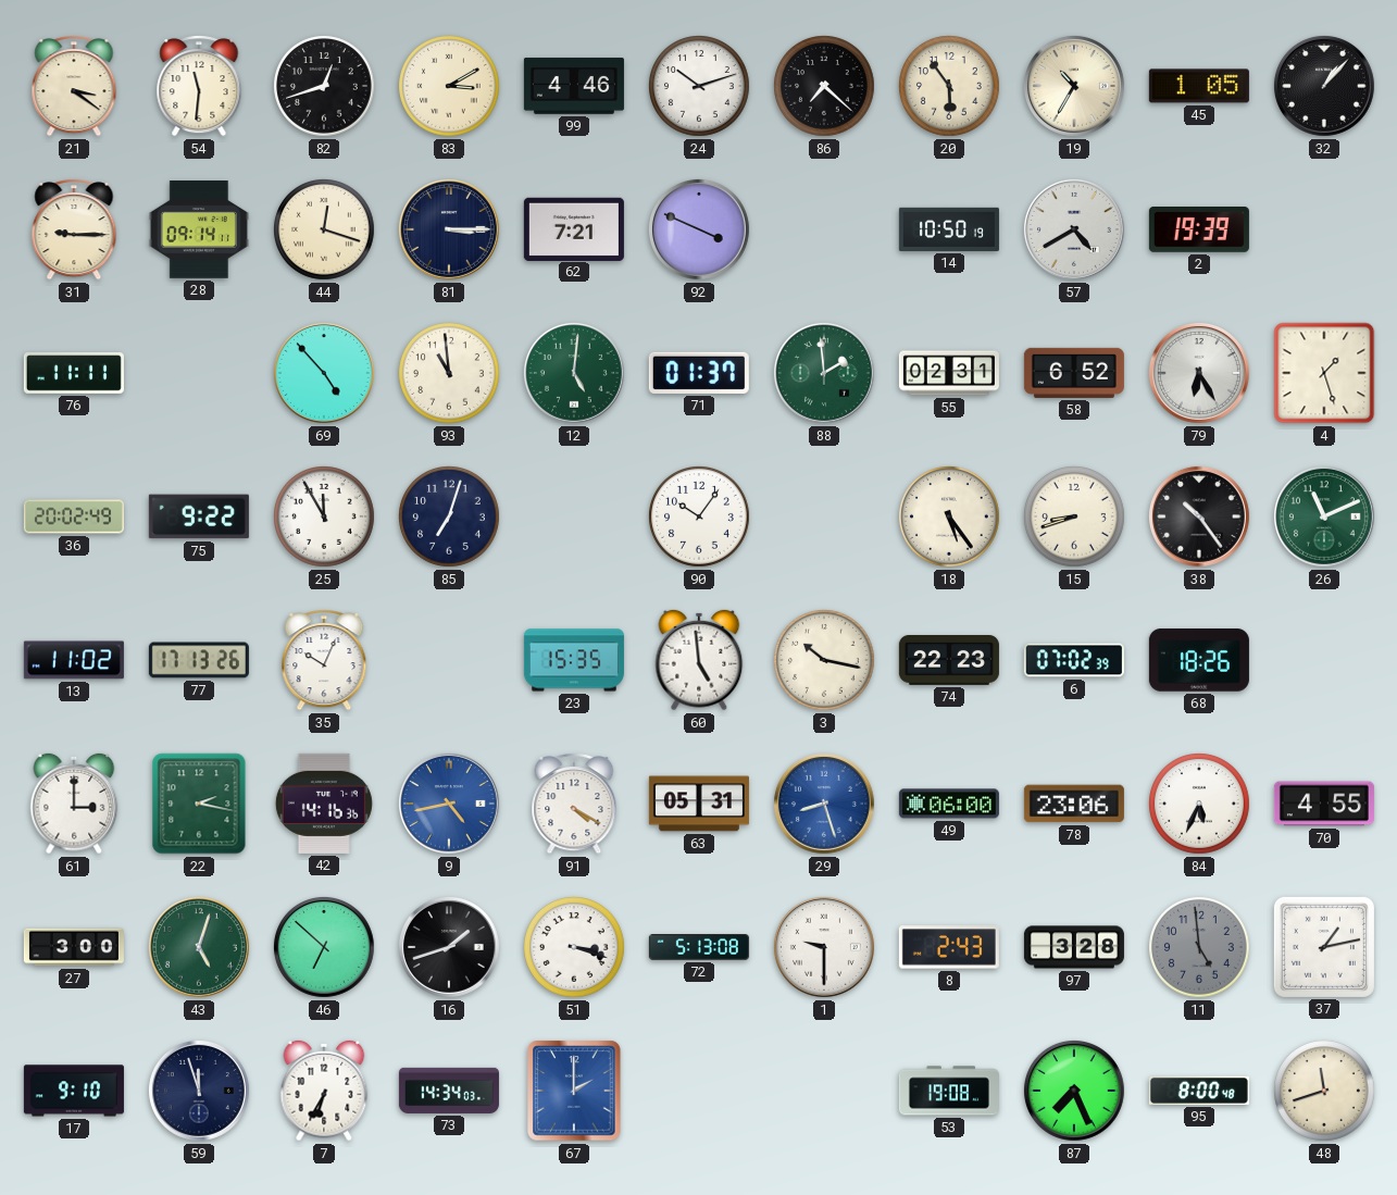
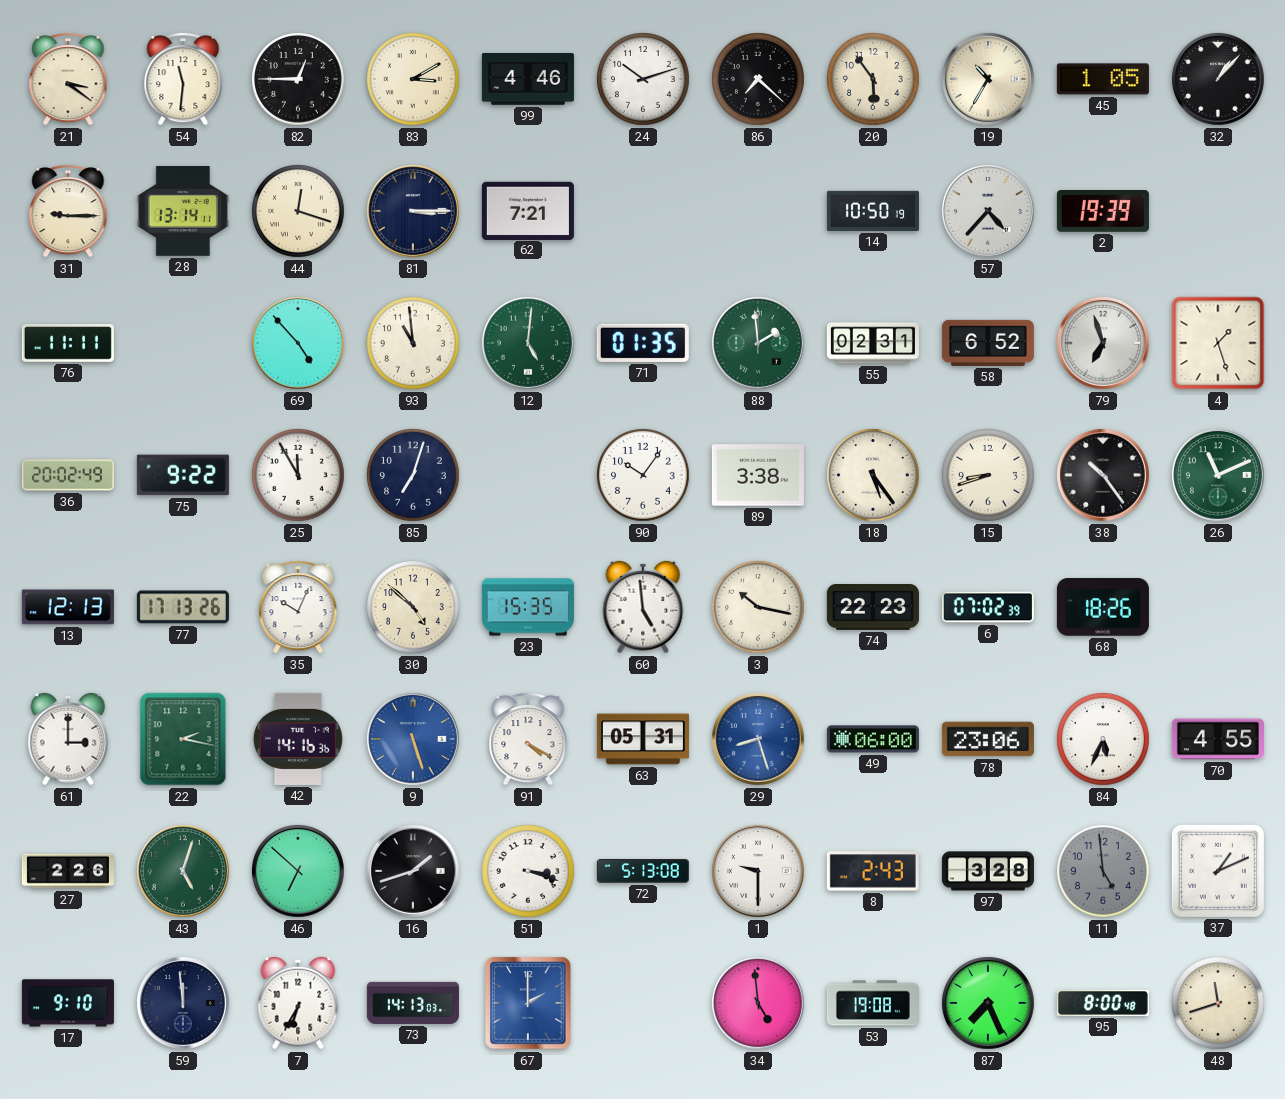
82: 12:42 -> 12:45
28: 09:14 -> 13:14
92: 3:49 -> none
57: 4:40 -> 4:37
71: 01:37 -> 01:35
79: 6:25 -> 6:57
89: none -> 3:38
13: 11:02 -> 12:13
30: none -> 4:52
9: 4:43 -> 5:27
27: 3:00 -> 2:26
37: 1:13 -> 1:11
59: 11:57 -> 11:59
73: 14:34 -> 14:13
34: none -> 4:59
